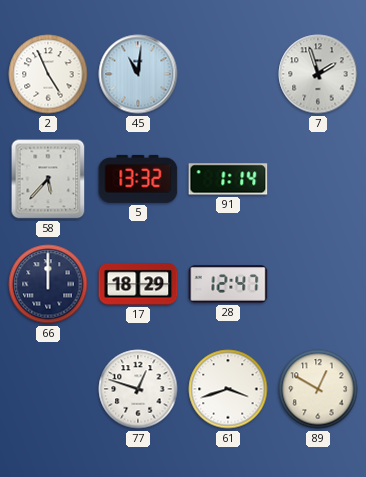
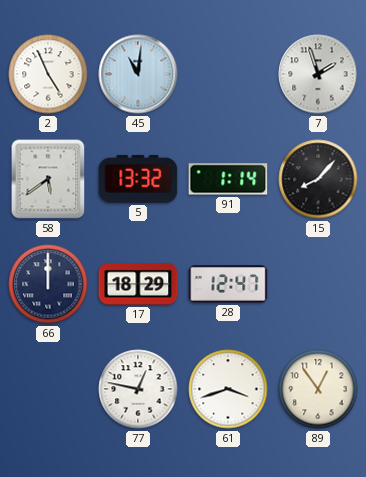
58: 5:37 -> 5:39
15: none -> 8:07
77: 12:48 -> 12:47
89: 12:50 -> 12:54
